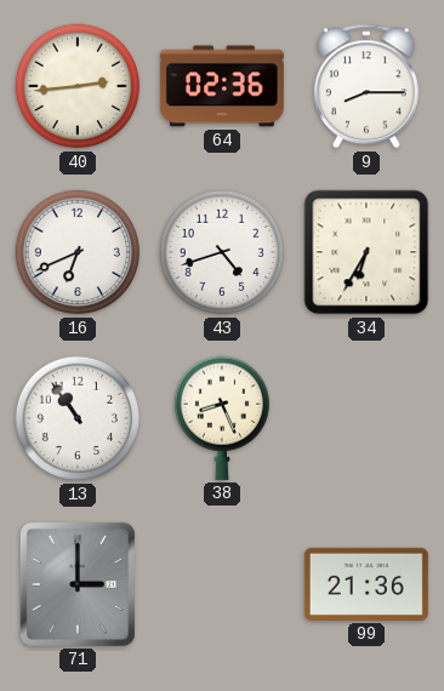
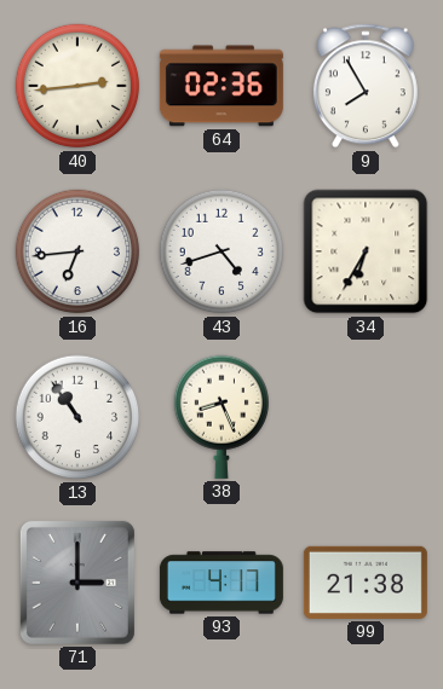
9: 8:15 -> 7:55
16: 6:41 -> 6:44
93: none -> 4:17
99: 21:36 -> 21:38
